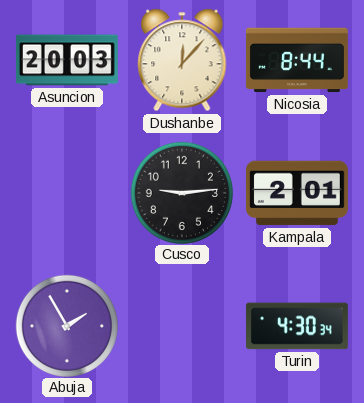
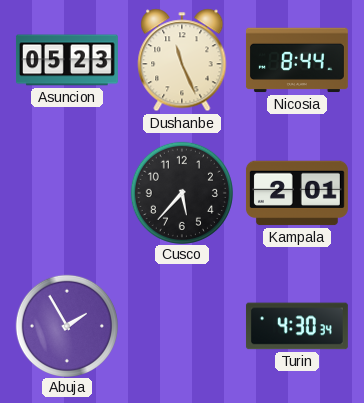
Asuncion: 20:03 -> 05:23
Dushanbe: 12:07 -> 11:26
Cusco: 9:14 -> 5:37
